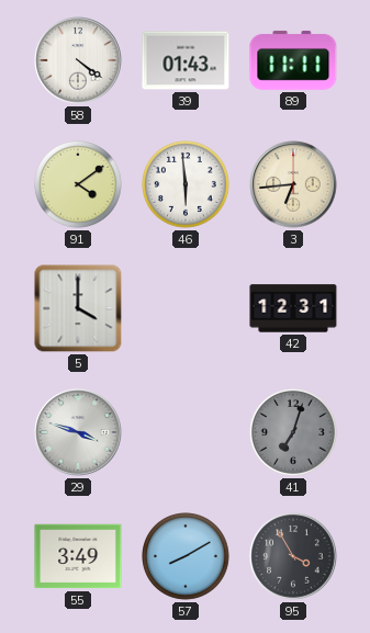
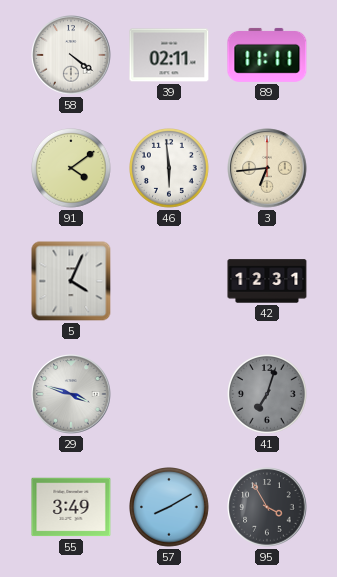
39: 01:43 -> 02:11
5: 4:00 -> 4:04
